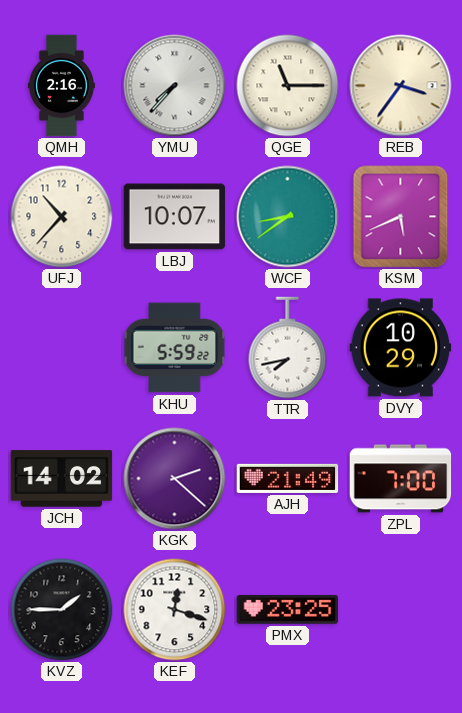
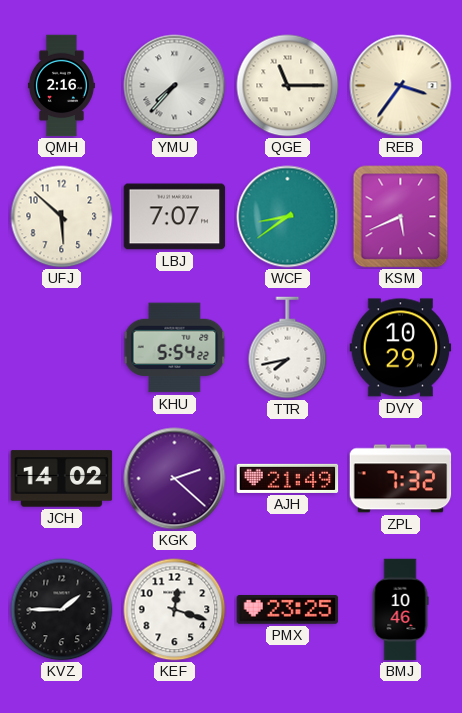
UFJ: 10:37 -> 5:52
LBJ: 10:07 -> 7:07
KHU: 5:59 -> 5:54
ZPL: 7:00 -> 7:32
BMJ: none -> 10:46
